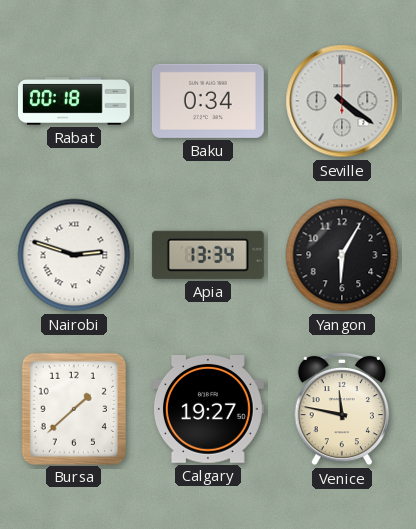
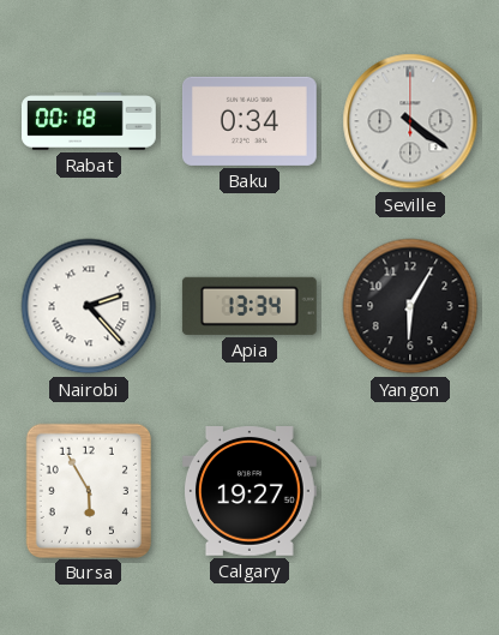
Nairobi: 2:48 -> 2:23
Bursa: 1:38 -> 5:55
Venice: 11:47 -> none
